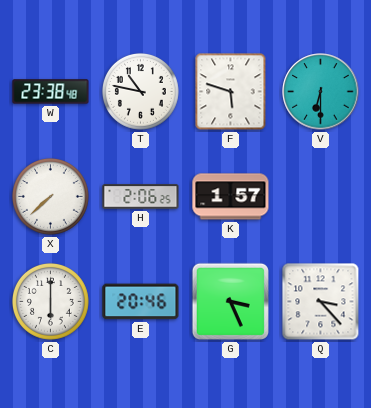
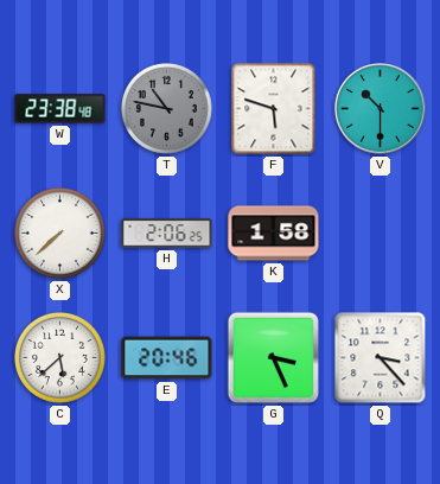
T dial: white -> grey
V: 6:30 -> 10:30
K: 1:57 -> 1:58
C: 6:00 -> 5:38
